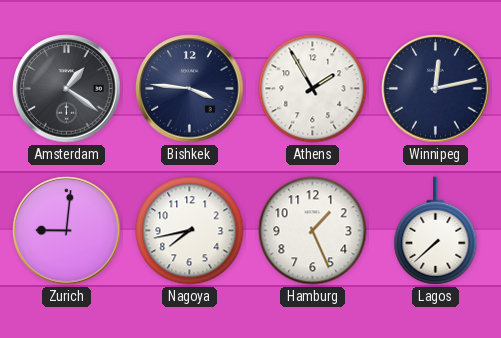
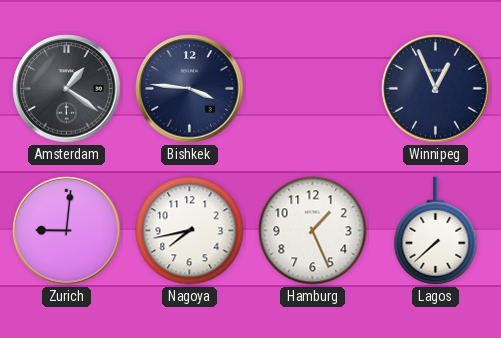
Athens: 1:55 -> none
Winnipeg: 12:13 -> 12:56
